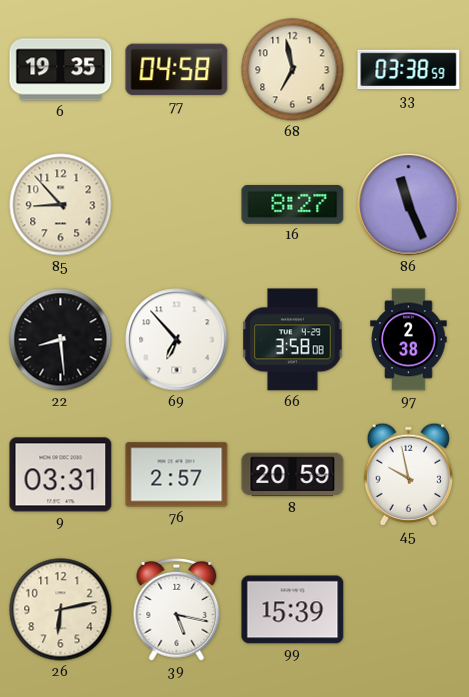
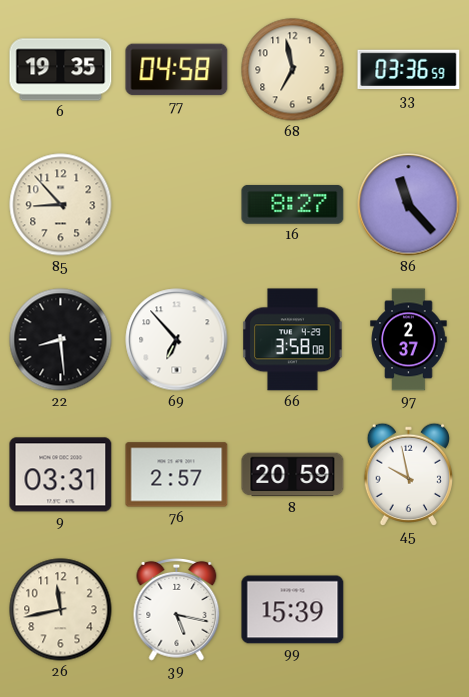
33: 03:38 -> 03:36
86: 11:26 -> 11:23
97: 2:38 -> 2:37
26: 6:13 -> 11:43
